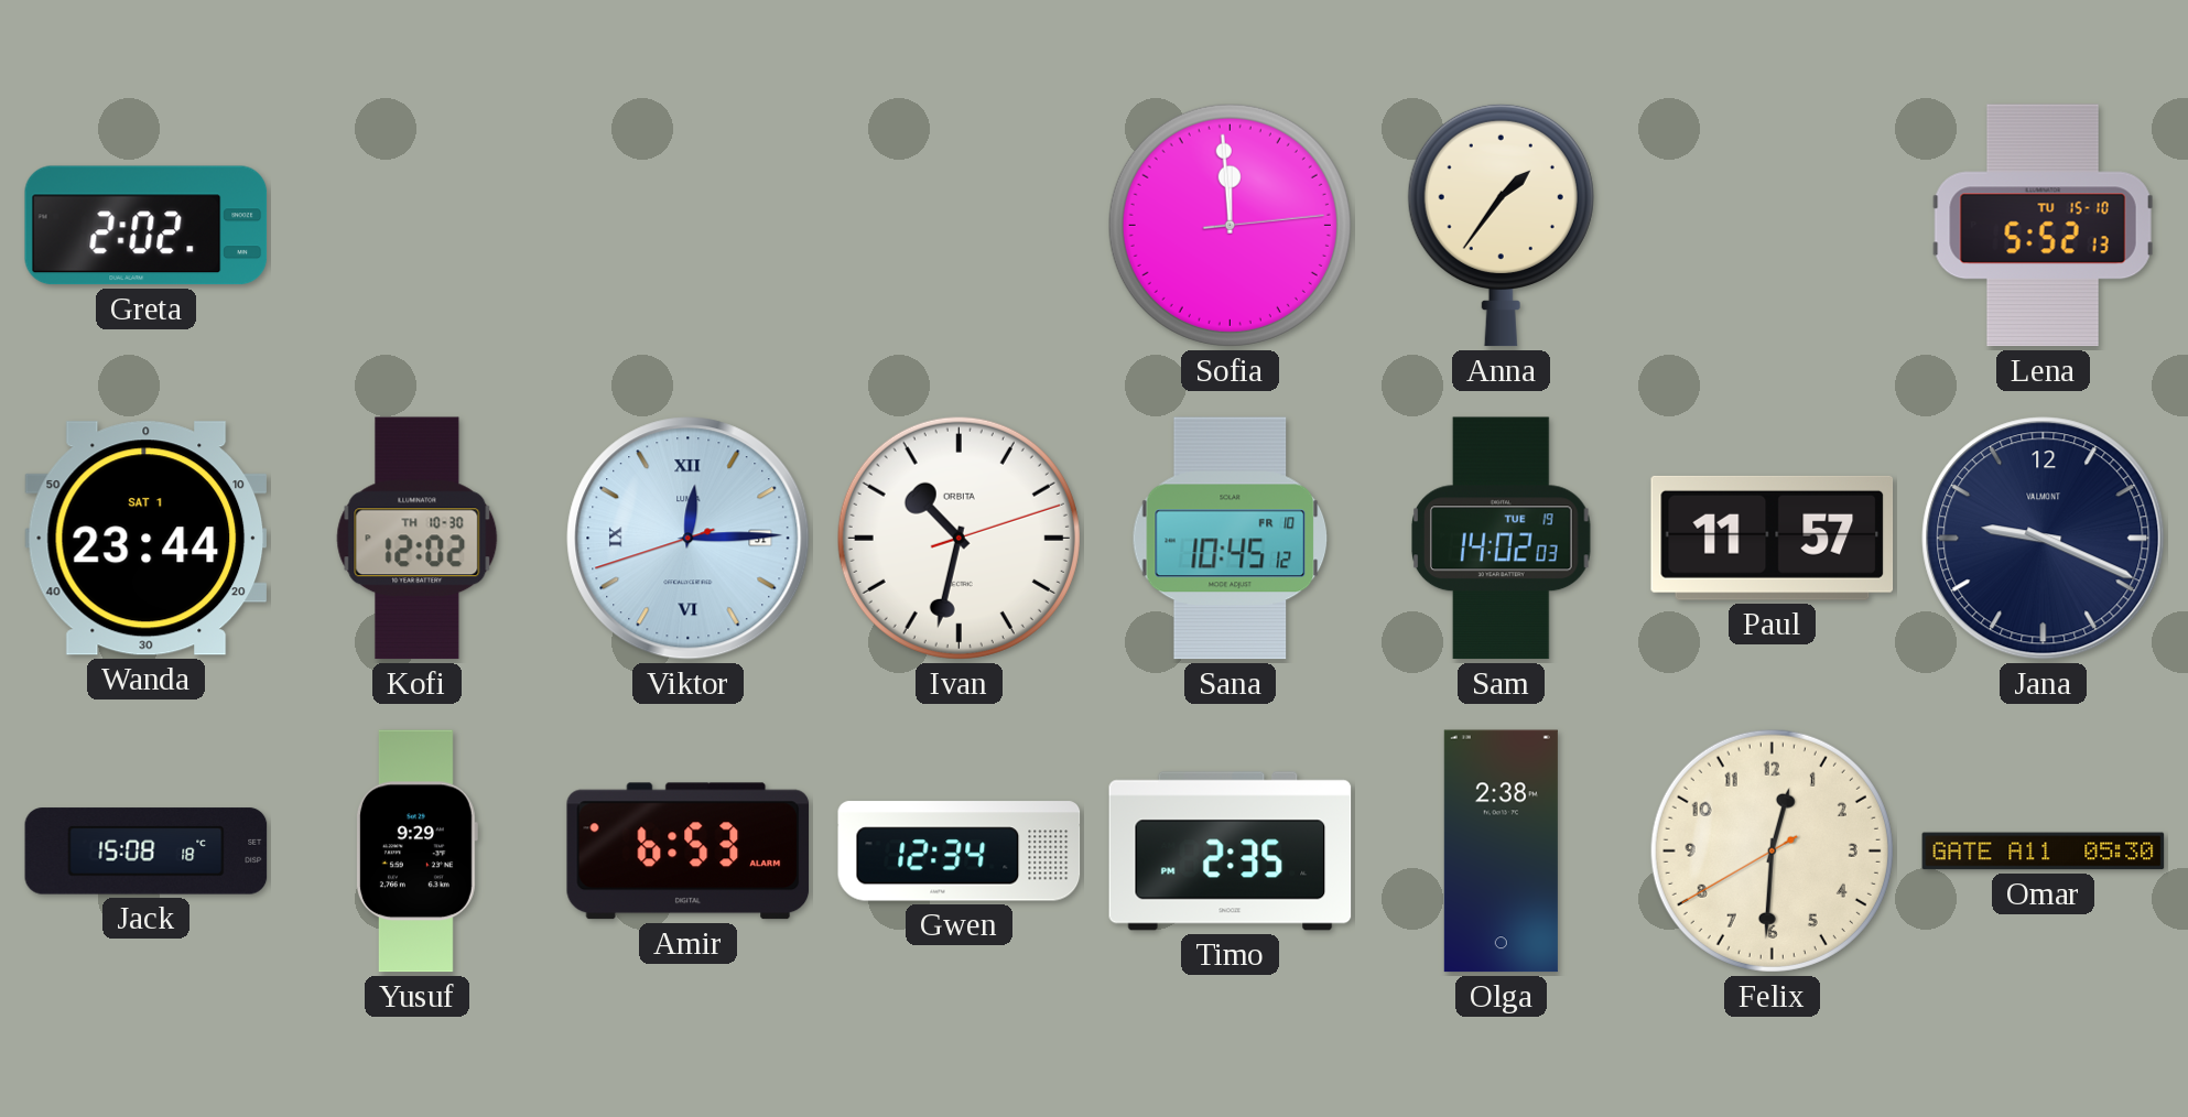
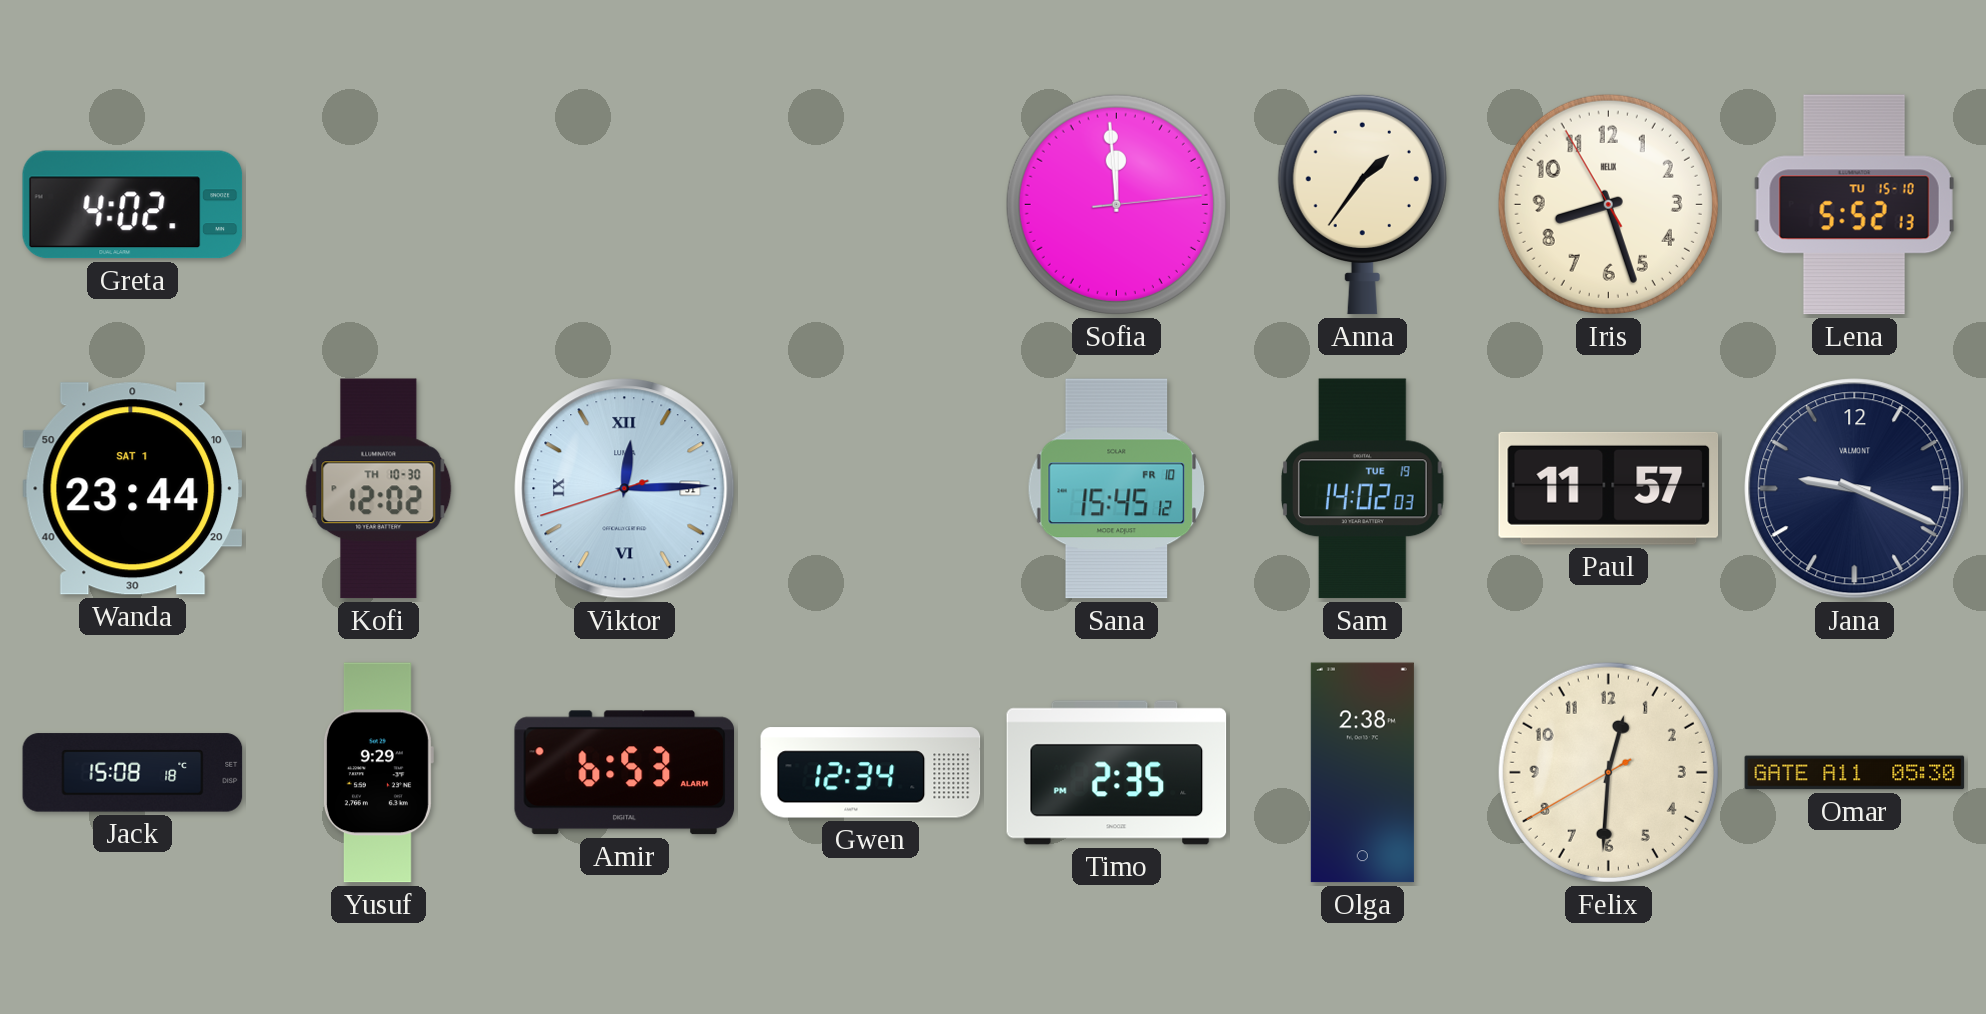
Greta: 2:02 -> 4:02
Iris: none -> 8:26
Ivan: 10:32 -> none
Sana: 10:45 -> 15:45
